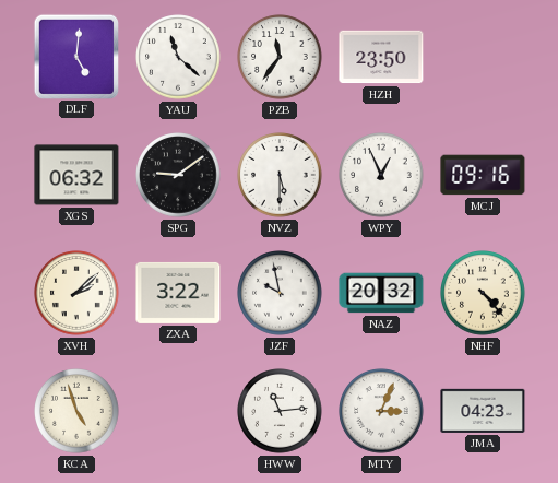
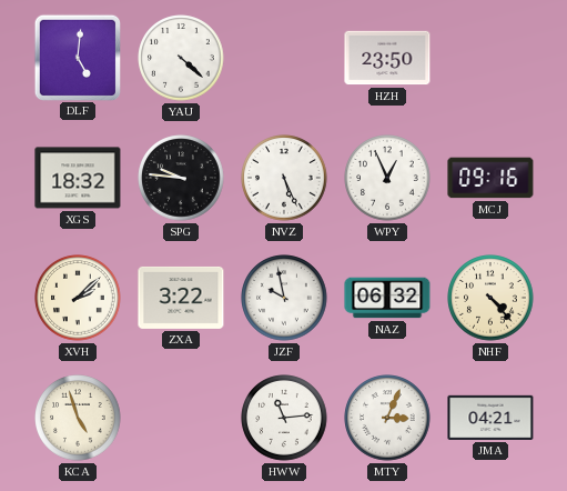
YAU: 11:22 -> 4:22
PZB: 11:36 -> none
XGS: 06:32 -> 18:32
SPG: 9:09 -> 9:46
NVZ: 5:30 -> 5:26
NAZ: 20:32 -> 06:32
JMA: 04:23 -> 04:21
